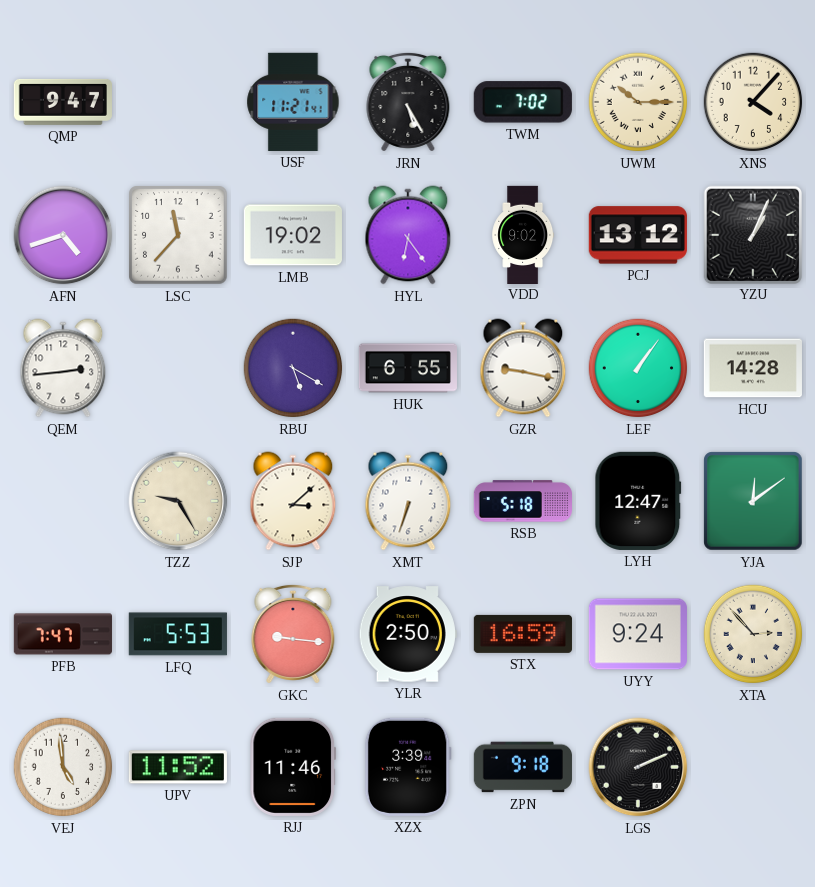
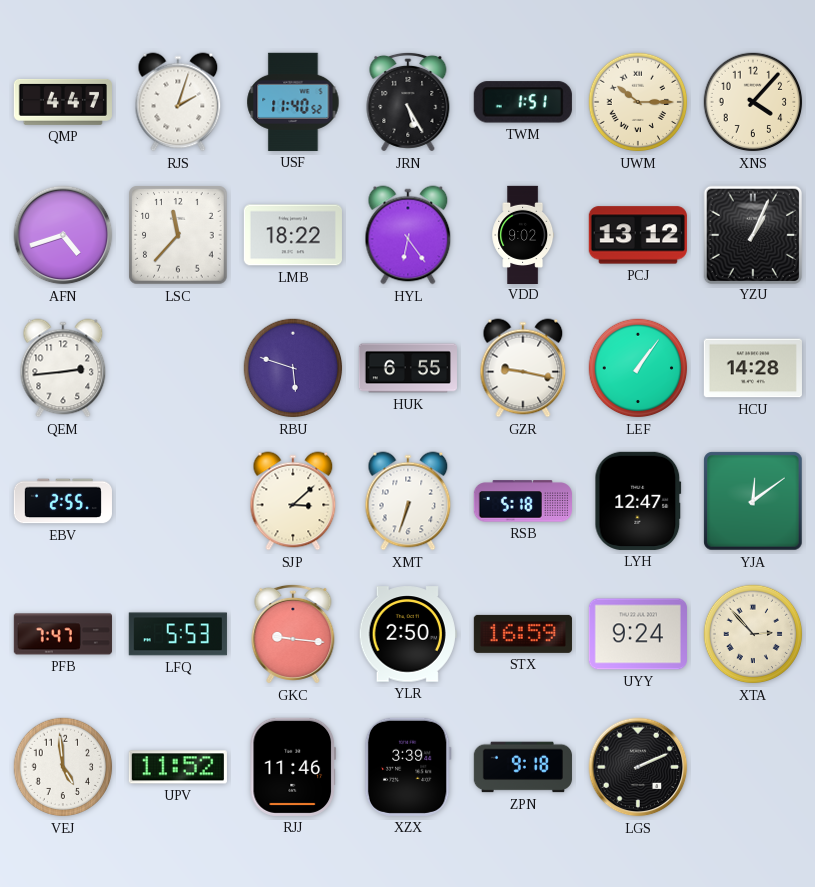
QMP: 9:47 -> 4:47
RJS: none -> 2:03
USF: 11:21 -> 11:40
TWM: 7:02 -> 1:51
LMB: 19:02 -> 18:22
RBU: 5:20 -> 5:48
EBV: none -> 2:55
TZZ: 9:25 -> none
